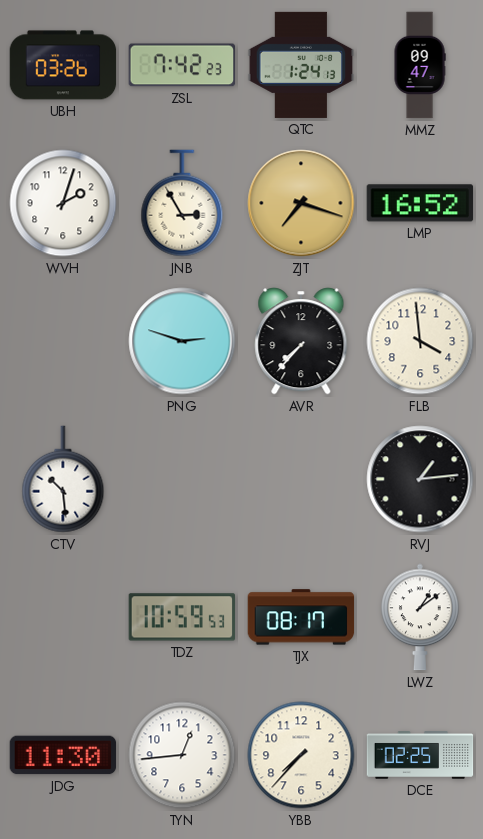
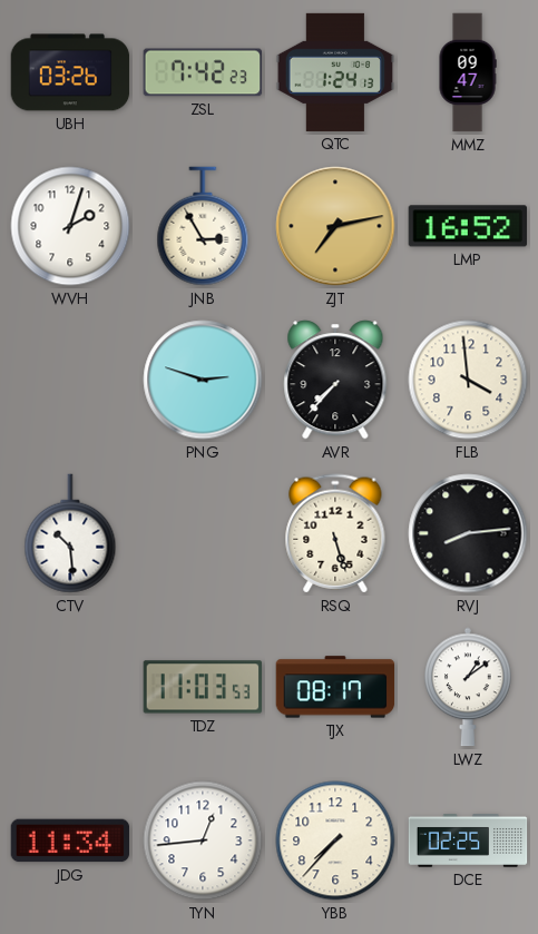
ZJT: 7:18 -> 7:13
RSQ: none -> 5:27
RVJ: 1:14 -> 8:14
TDZ: 10:59 -> 11:03
JDG: 11:30 -> 11:34
